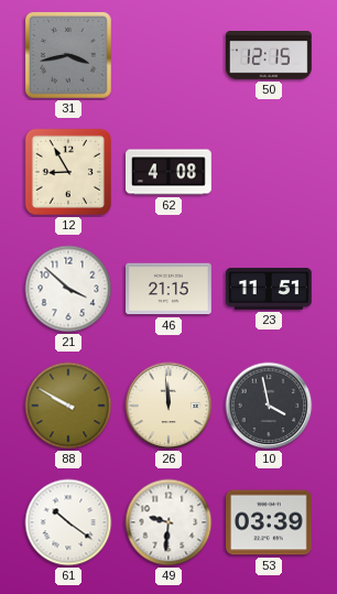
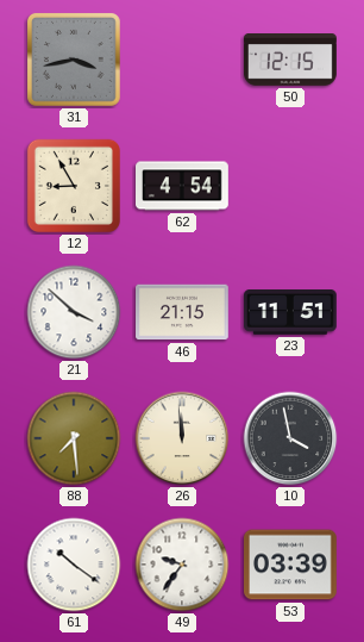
62: 4:08 -> 4:54
88: 9:50 -> 7:29
49: 9:31 -> 9:36
